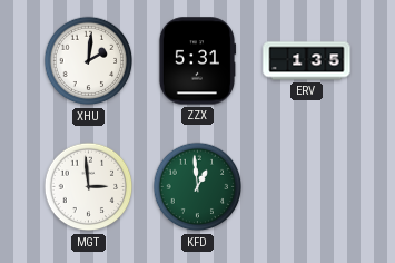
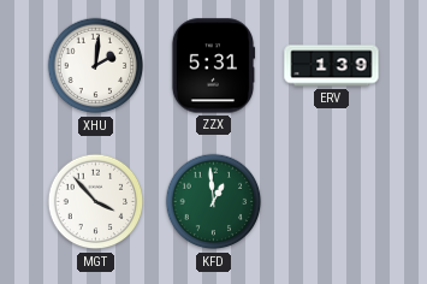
ERV: 1:35 -> 1:39
MGT: 2:59 -> 3:53
